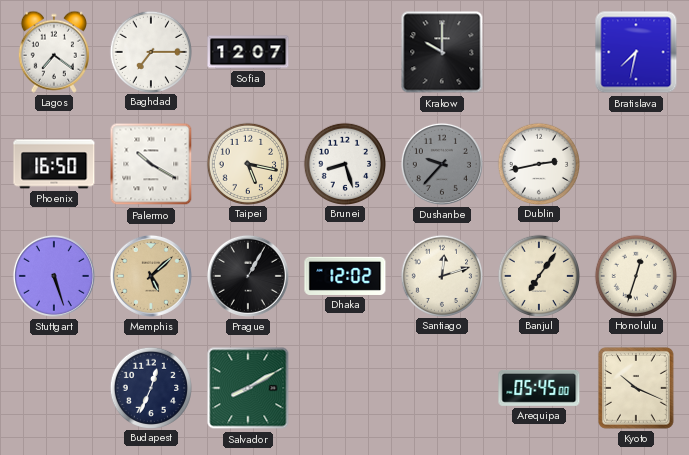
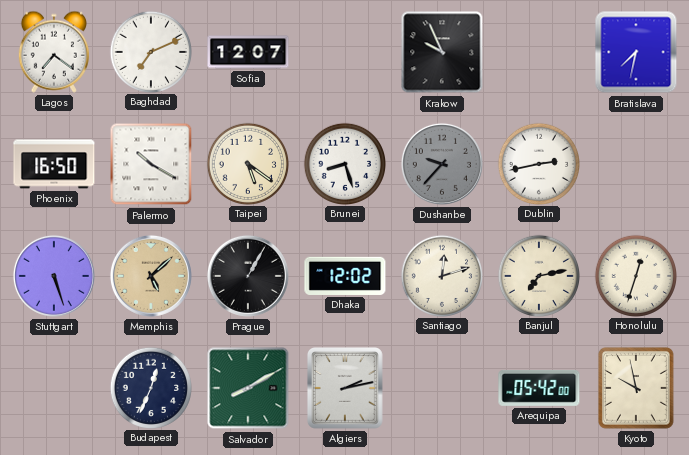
Baghdad: 7:15 -> 7:11
Krakow: 10:00 -> 9:56
Taipei: 5:17 -> 5:21
Banjul: 7:06 -> 7:13
Algiers: none -> 2:13
Arequipa: 05:45 -> 05:42
Kyoto: 10:19 -> 9:58
